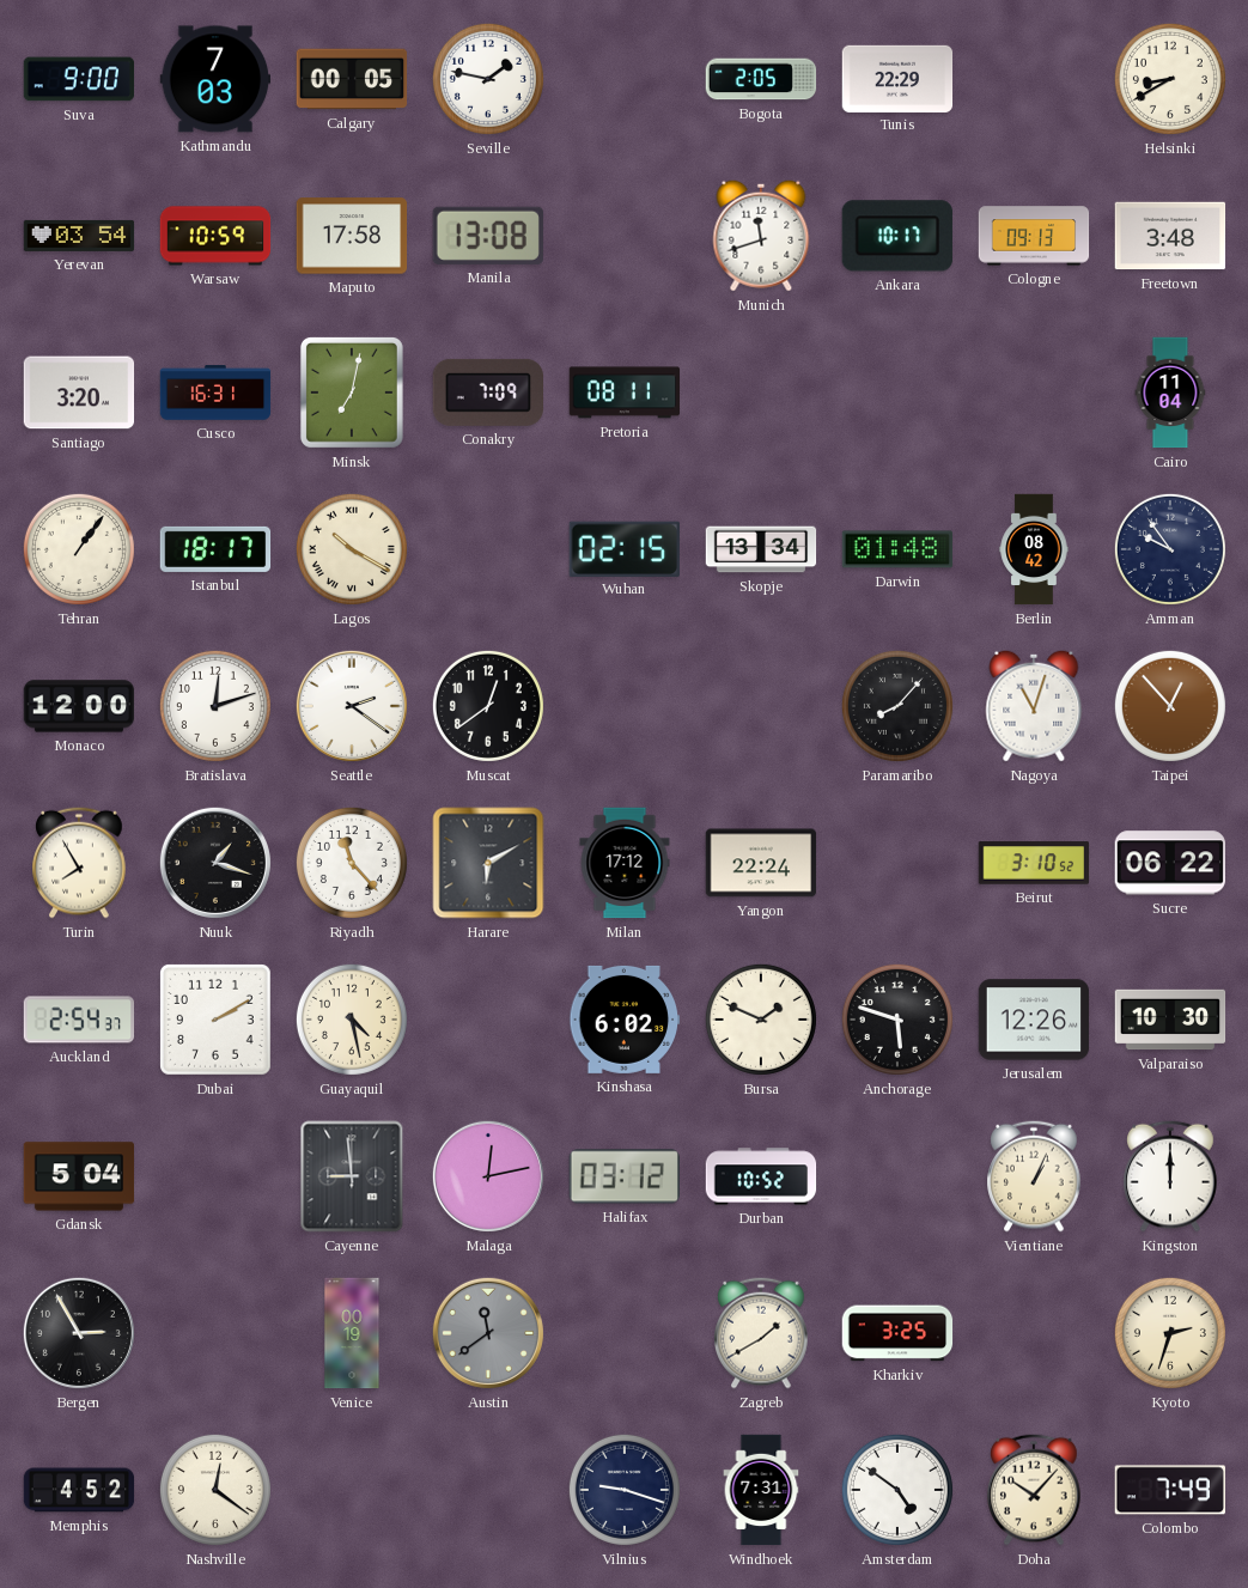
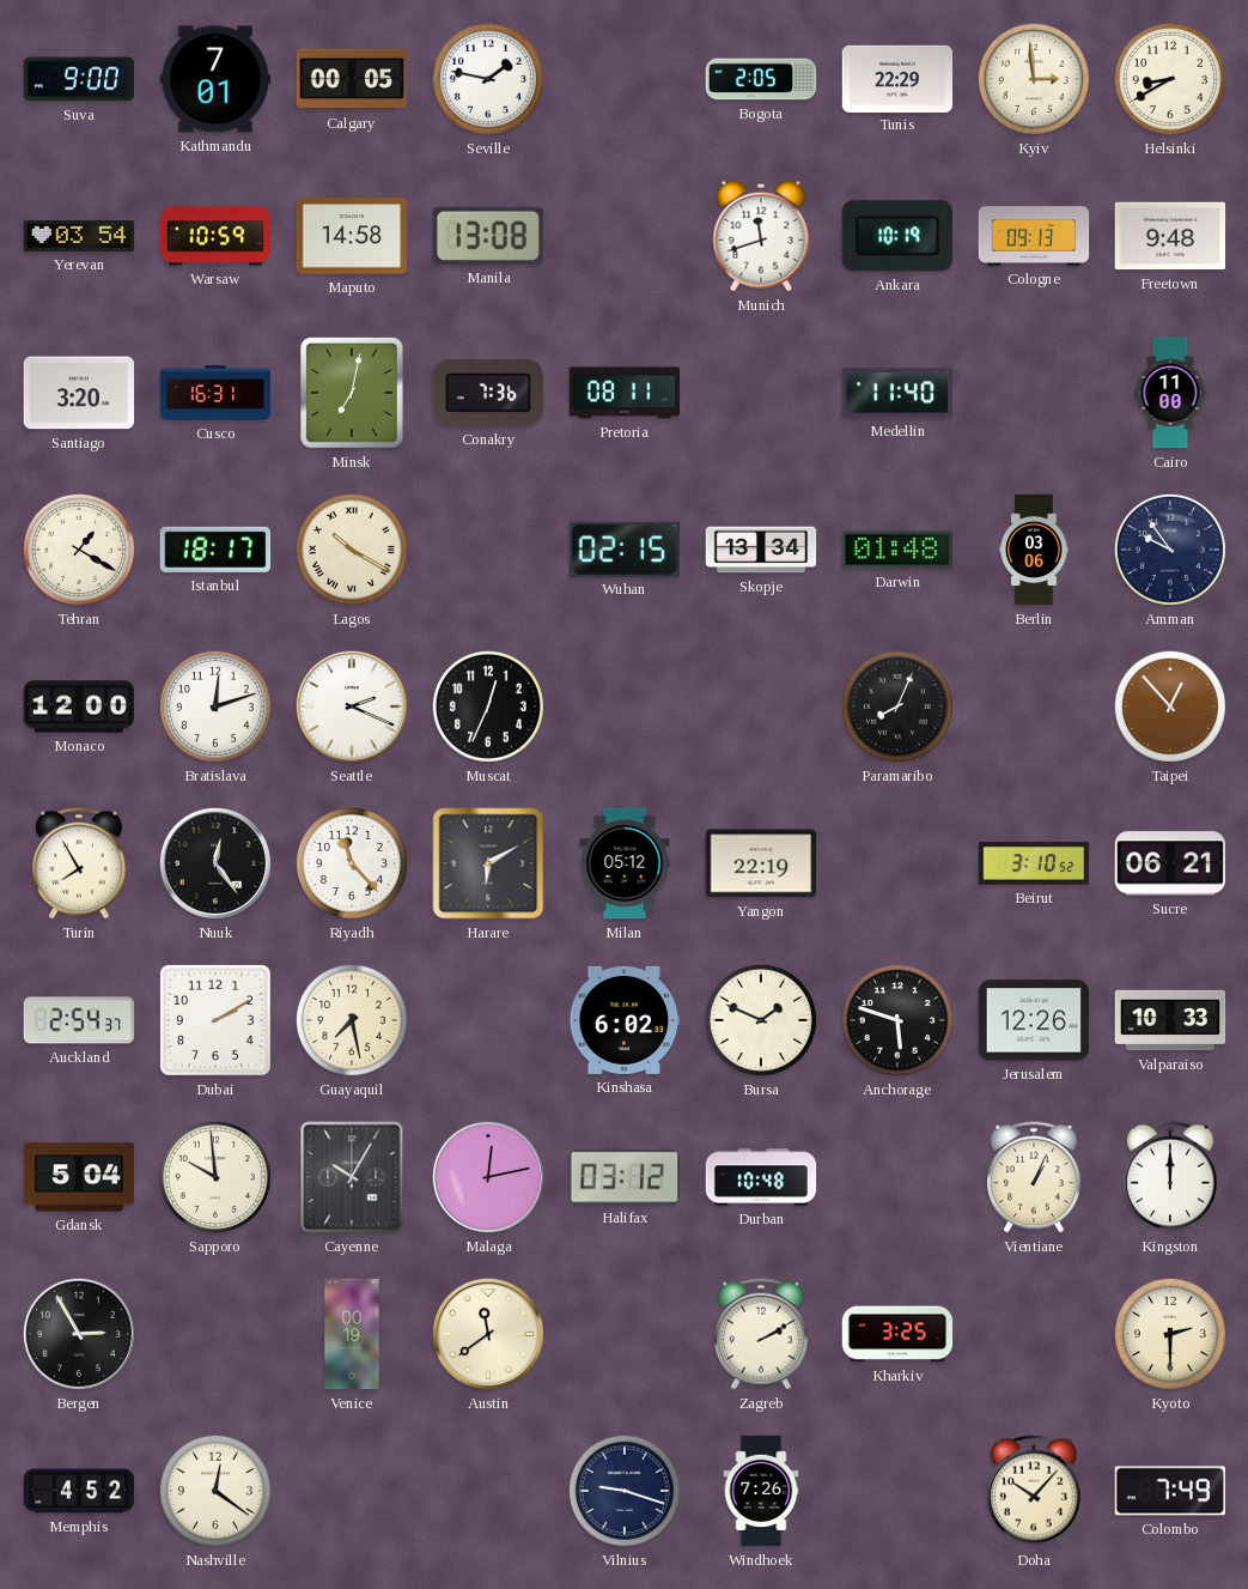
Kathmandu: 7:03 -> 7:01
Kyiv: none -> 2:59
Maputo: 17:58 -> 14:58
Ankara: 10:17 -> 10:19
Freetown: 3:48 -> 9:48
Conakry: 7:09 -> 7:36
Medellin: none -> 11:40
Cairo: 11:04 -> 11:00
Tehran: 1:06 -> 1:20
Berlin: 08:42 -> 03:06
Seattle: 2:21 -> 2:19
Muscat: 12:39 -> 12:34
Paramaribo: 8:07 -> 8:04
Nagoya: 11:03 -> none
Nuuk: 1:18 -> 12:24
Milan: 17:12 -> 05:12
Yangon: 22:24 -> 22:19
Sucre: 06:22 -> 06:21
Guayaquil: 4:28 -> 7:28
Valparaiso: 10:30 -> 10:33
Sapporo: none -> 9:59
Cayenne: 8:59 -> 10:05
Durban: 10:52 -> 10:48
Austin dial: grey -> cream
Zagreb: 1:40 -> 2:10
Kyoto: 2:33 -> 2:30
Windhoek: 7:31 -> 7:26
Amsterdam: 4:51 -> none
